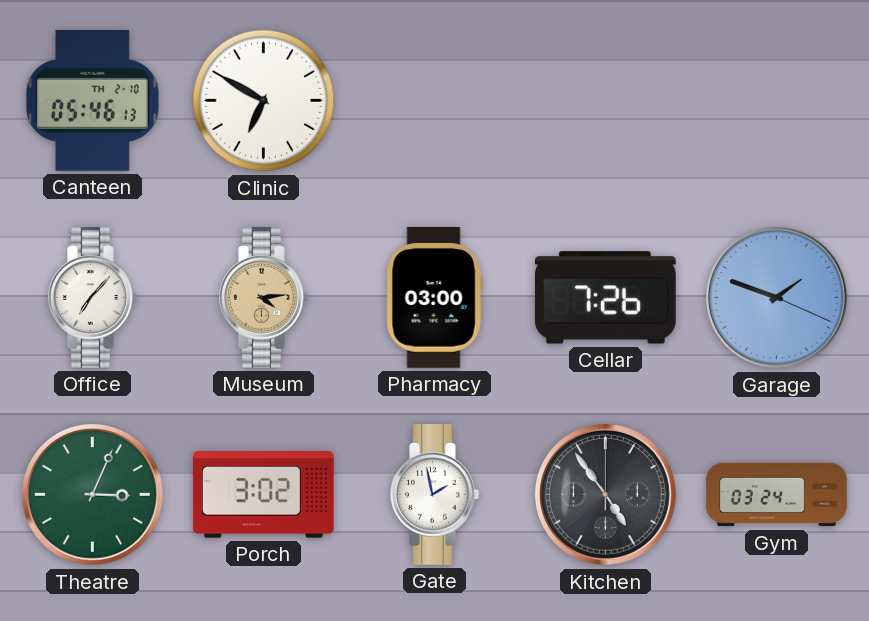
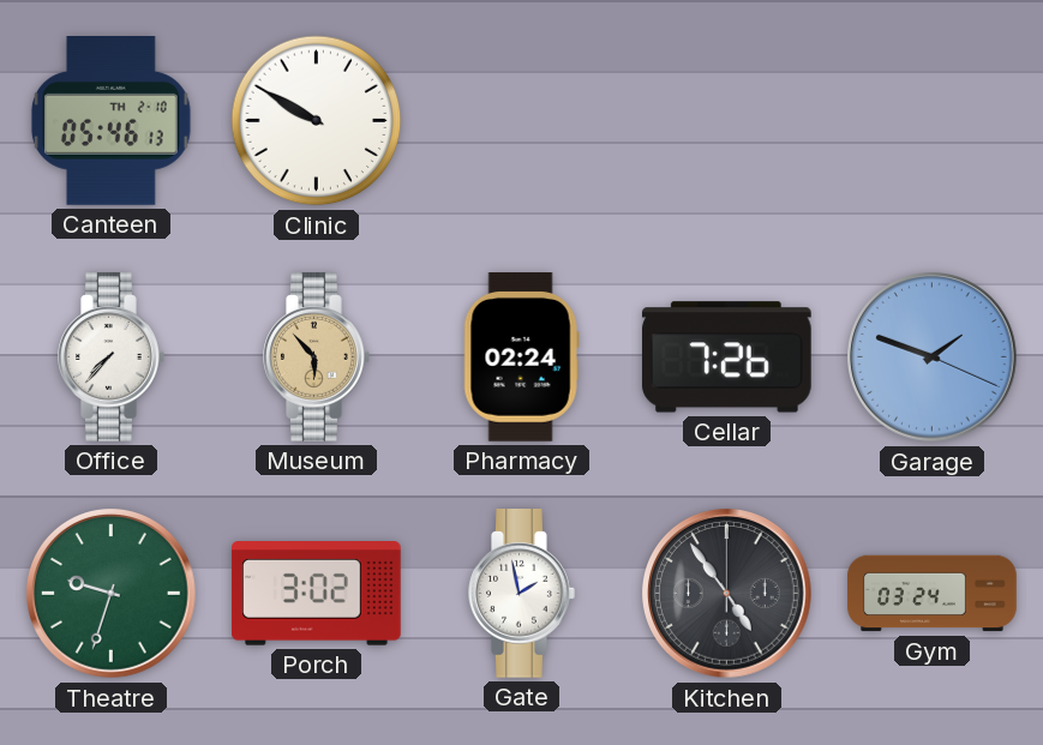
Clinic: 6:50 -> 9:50
Office: 7:07 -> 7:37
Museum: 4:14 -> 5:53
Pharmacy: 03:00 -> 02:24
Theatre: 3:04 -> 9:33
